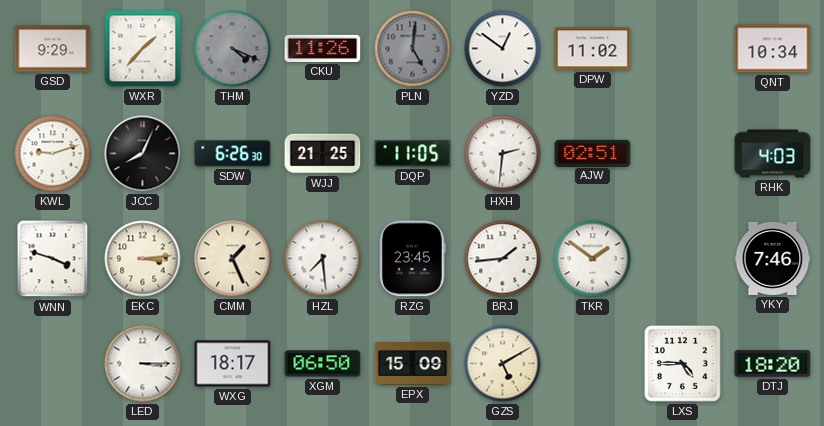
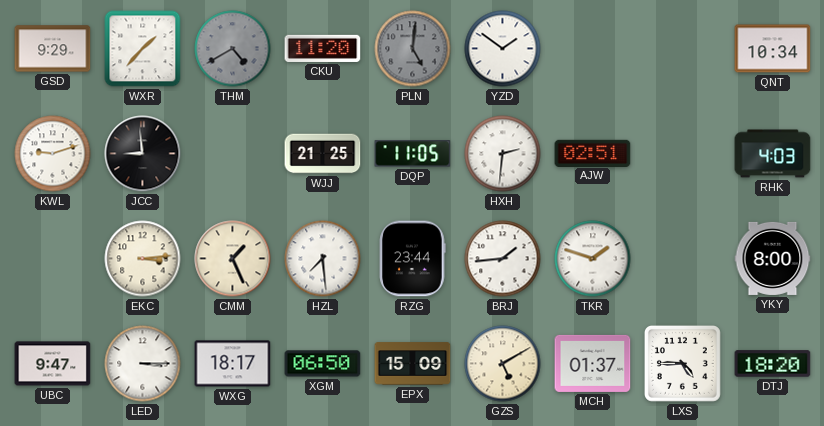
THM: 4:19 -> 4:40
CKU: 11:26 -> 11:20
YZD: 12:51 -> 1:51
DPW: 11:02 -> none
JCC: 8:04 -> 8:59
SDW: 6:26 -> none
WNN: 3:48 -> none
RZG: 23:45 -> 23:44
TKR: 1:51 -> 1:48
YKY: 7:46 -> 8:00
UBC: none -> 9:47
MCH: none -> 01:37
